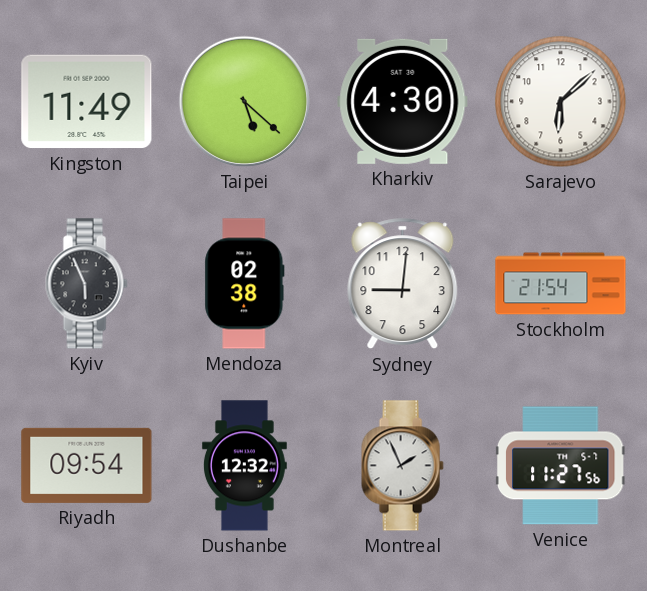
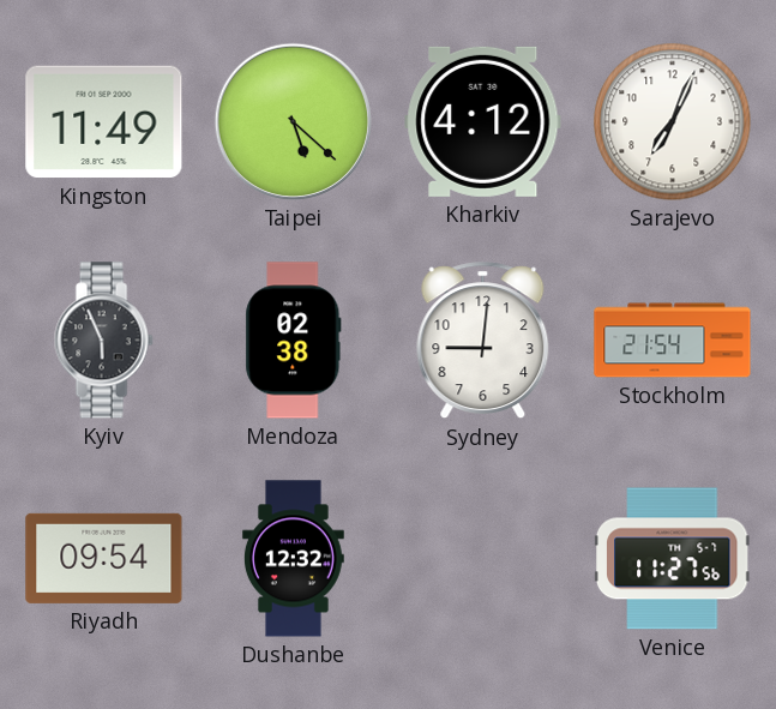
Kharkiv: 4:30 -> 4:12
Sarajevo: 6:08 -> 7:04
Montreal: 1:56 -> none
